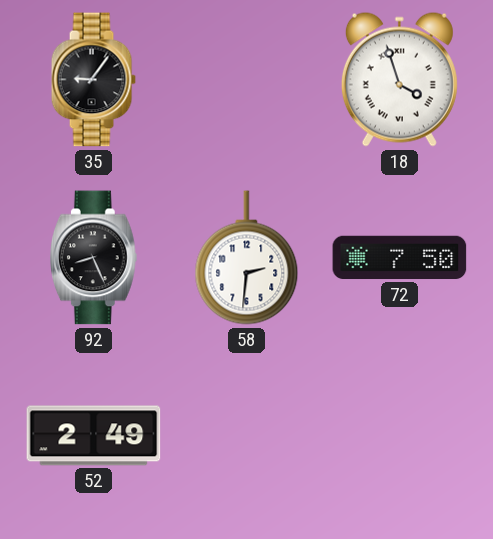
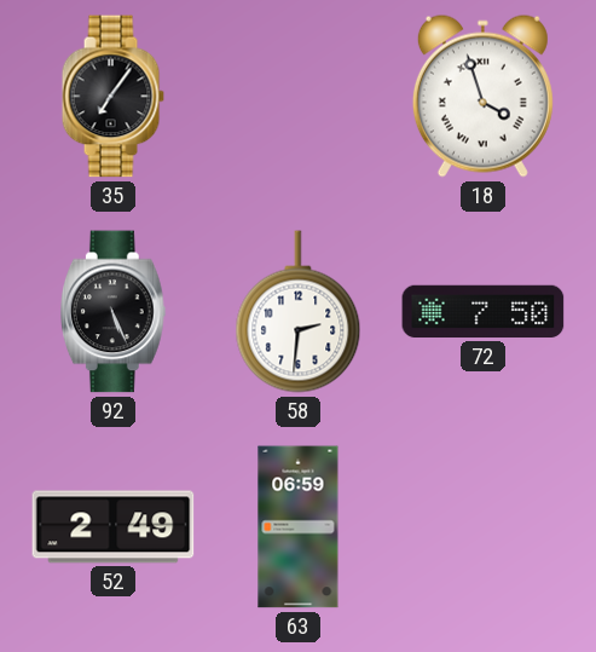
35: 9:06 -> 7:06
92: 8:26 -> 5:26
63: none -> 06:59
